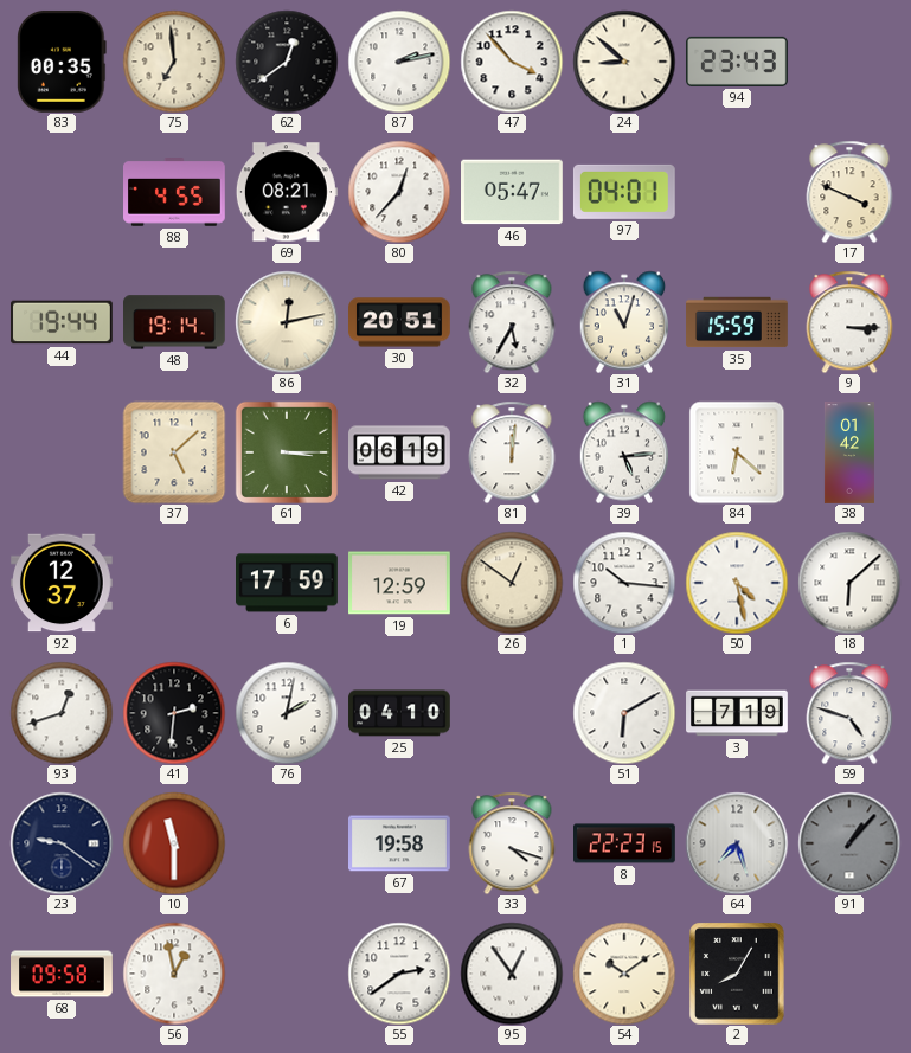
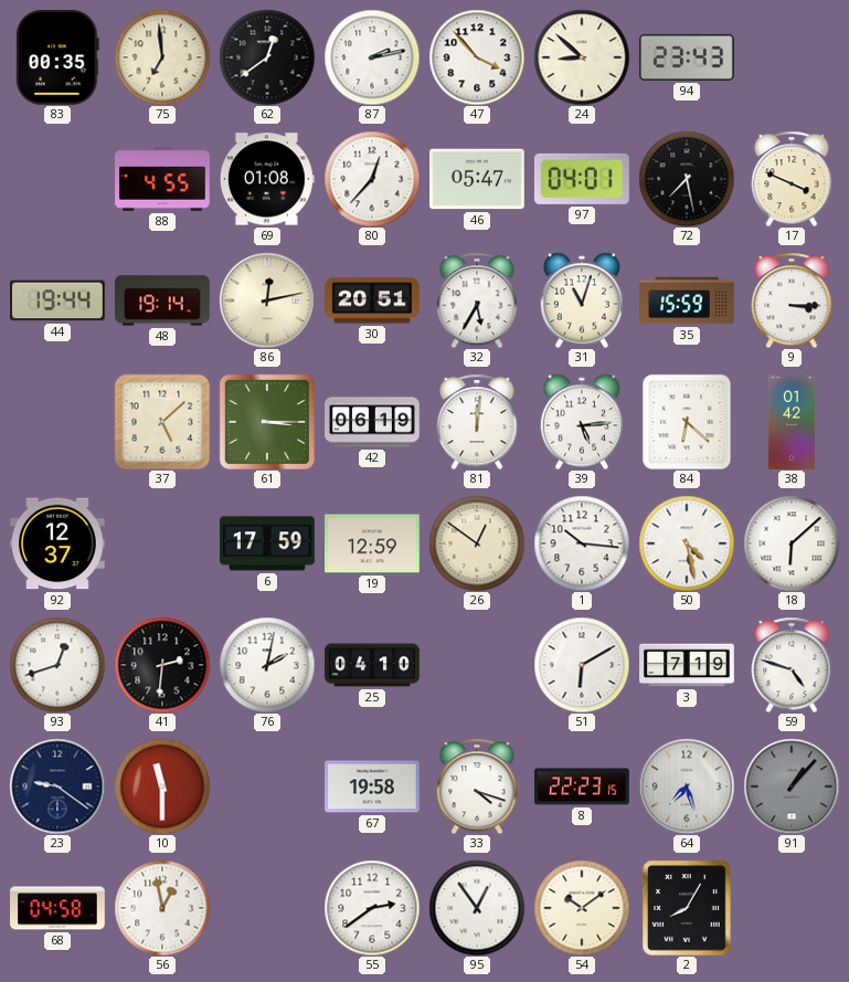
69: 08:21 -> 01:08
72: none -> 7:28
68: 09:58 -> 04:58
